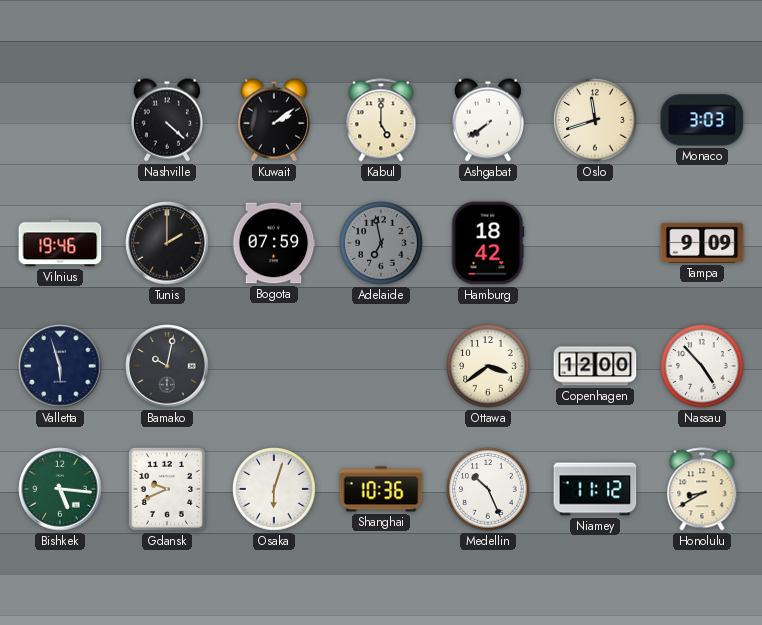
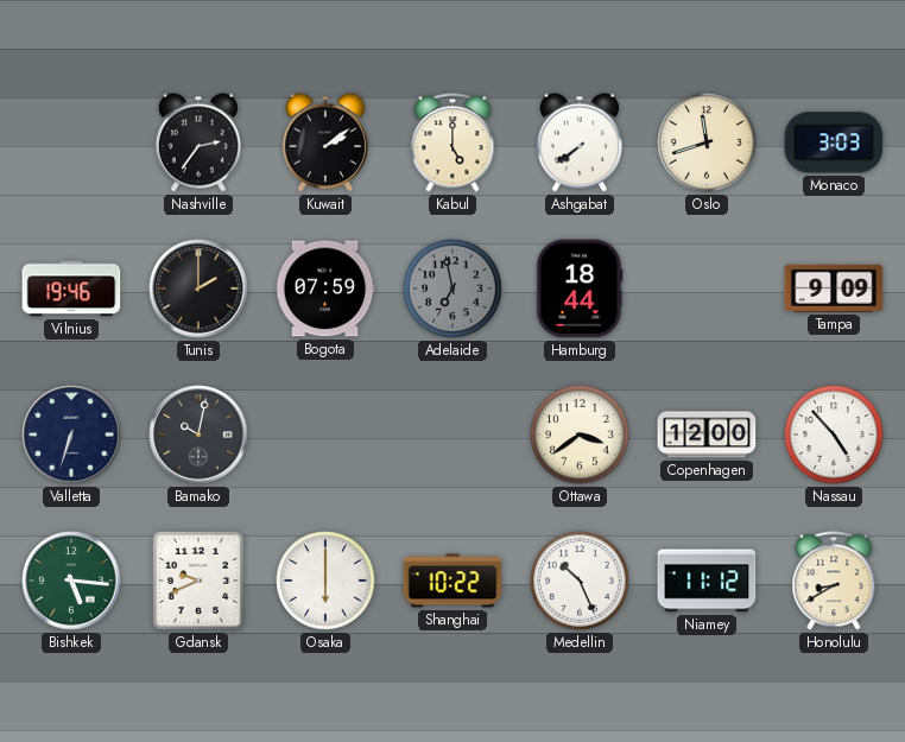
Nashville: 4:22 -> 2:36
Hamburg: 18:42 -> 18:44
Valletta: 5:57 -> 6:33
Osaka: 6:03 -> 6:00
Shanghai: 10:36 -> 10:22
